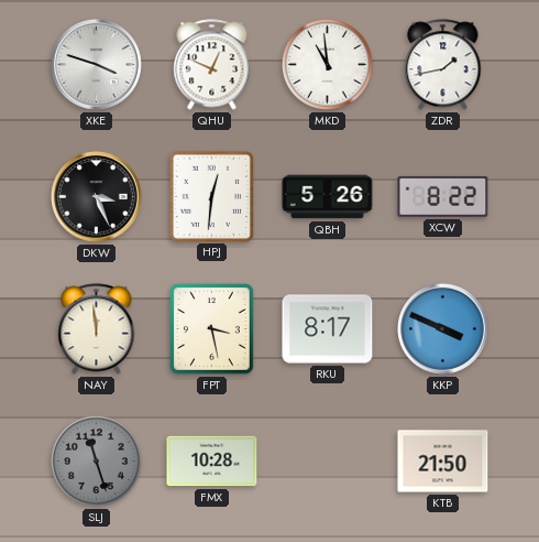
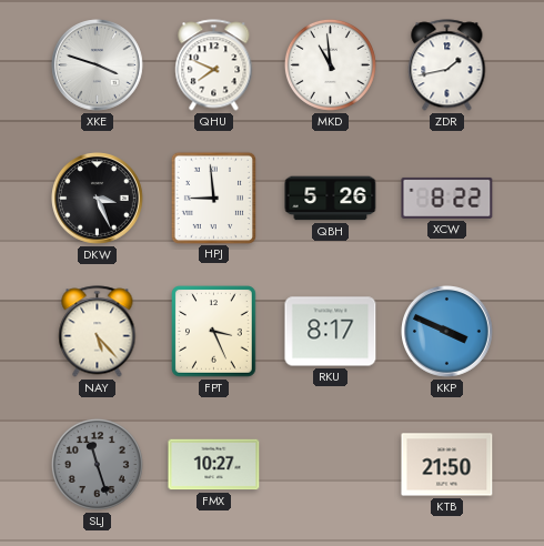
QHU: 12:49 -> 7:49
HPJ: 12:31 -> 8:59
NAY: 11:59 -> 5:23
FPT: 3:28 -> 3:26
FMX: 10:28 -> 10:27
